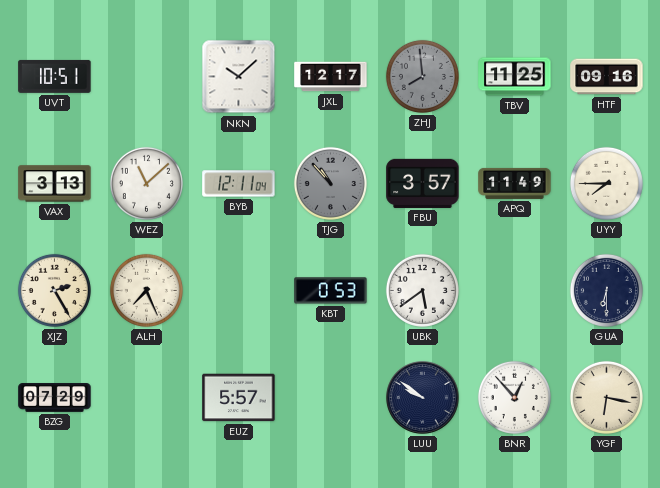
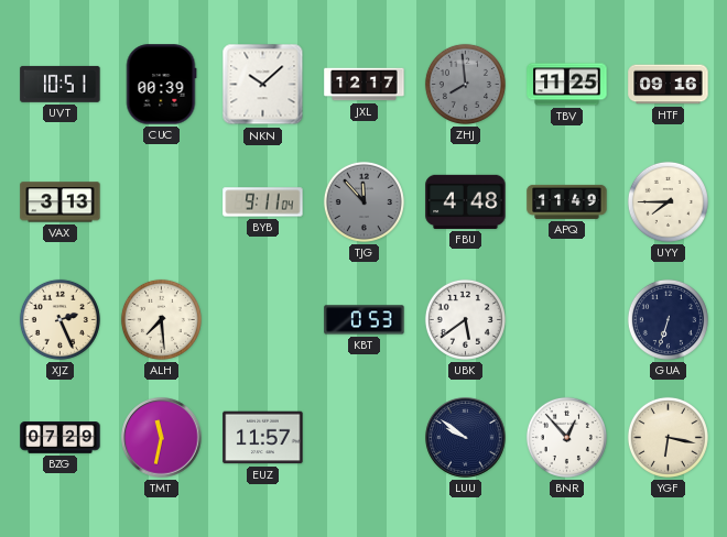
CUC: none -> 00:39
WEZ: 11:08 -> none
BYB: 12:11 -> 9:11
TJG: 10:53 -> 11:53
FBU: 3:57 -> 4:48
XJZ: 2:25 -> 2:26
ALH: 7:26 -> 7:29
GUA: 6:30 -> 6:33
TMT: none -> 11:32
EUZ: 5:57 -> 11:57
